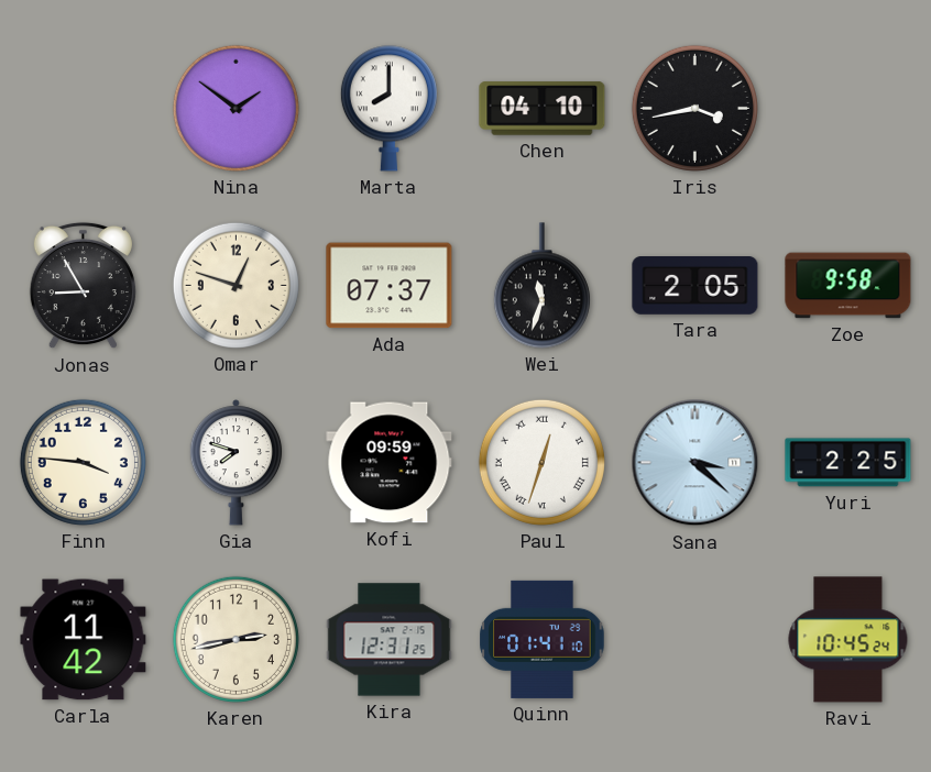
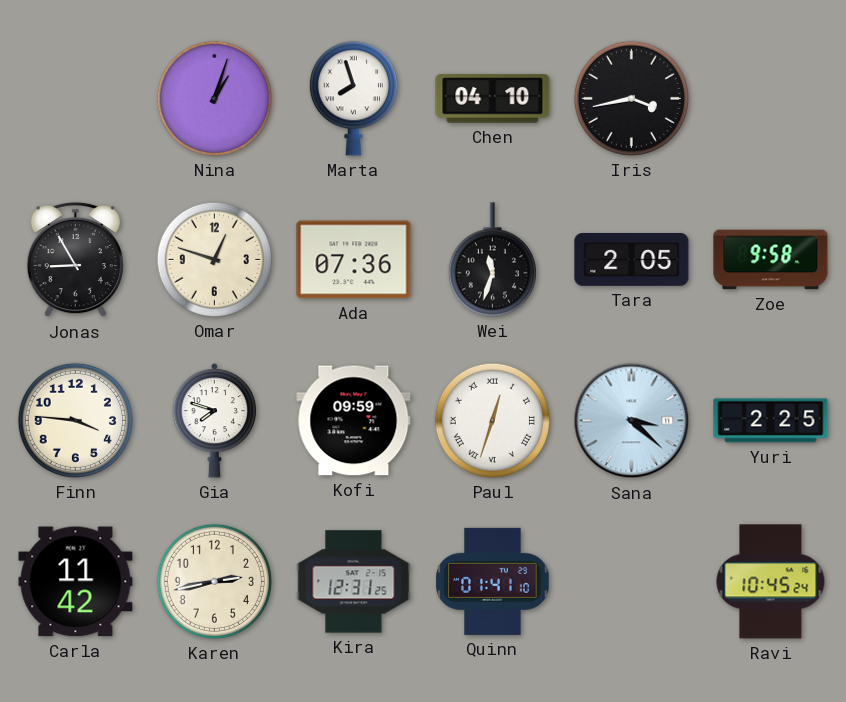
Nina: 1:51 -> 1:03
Marta: 8:00 -> 7:57
Ada: 07:37 -> 07:36
